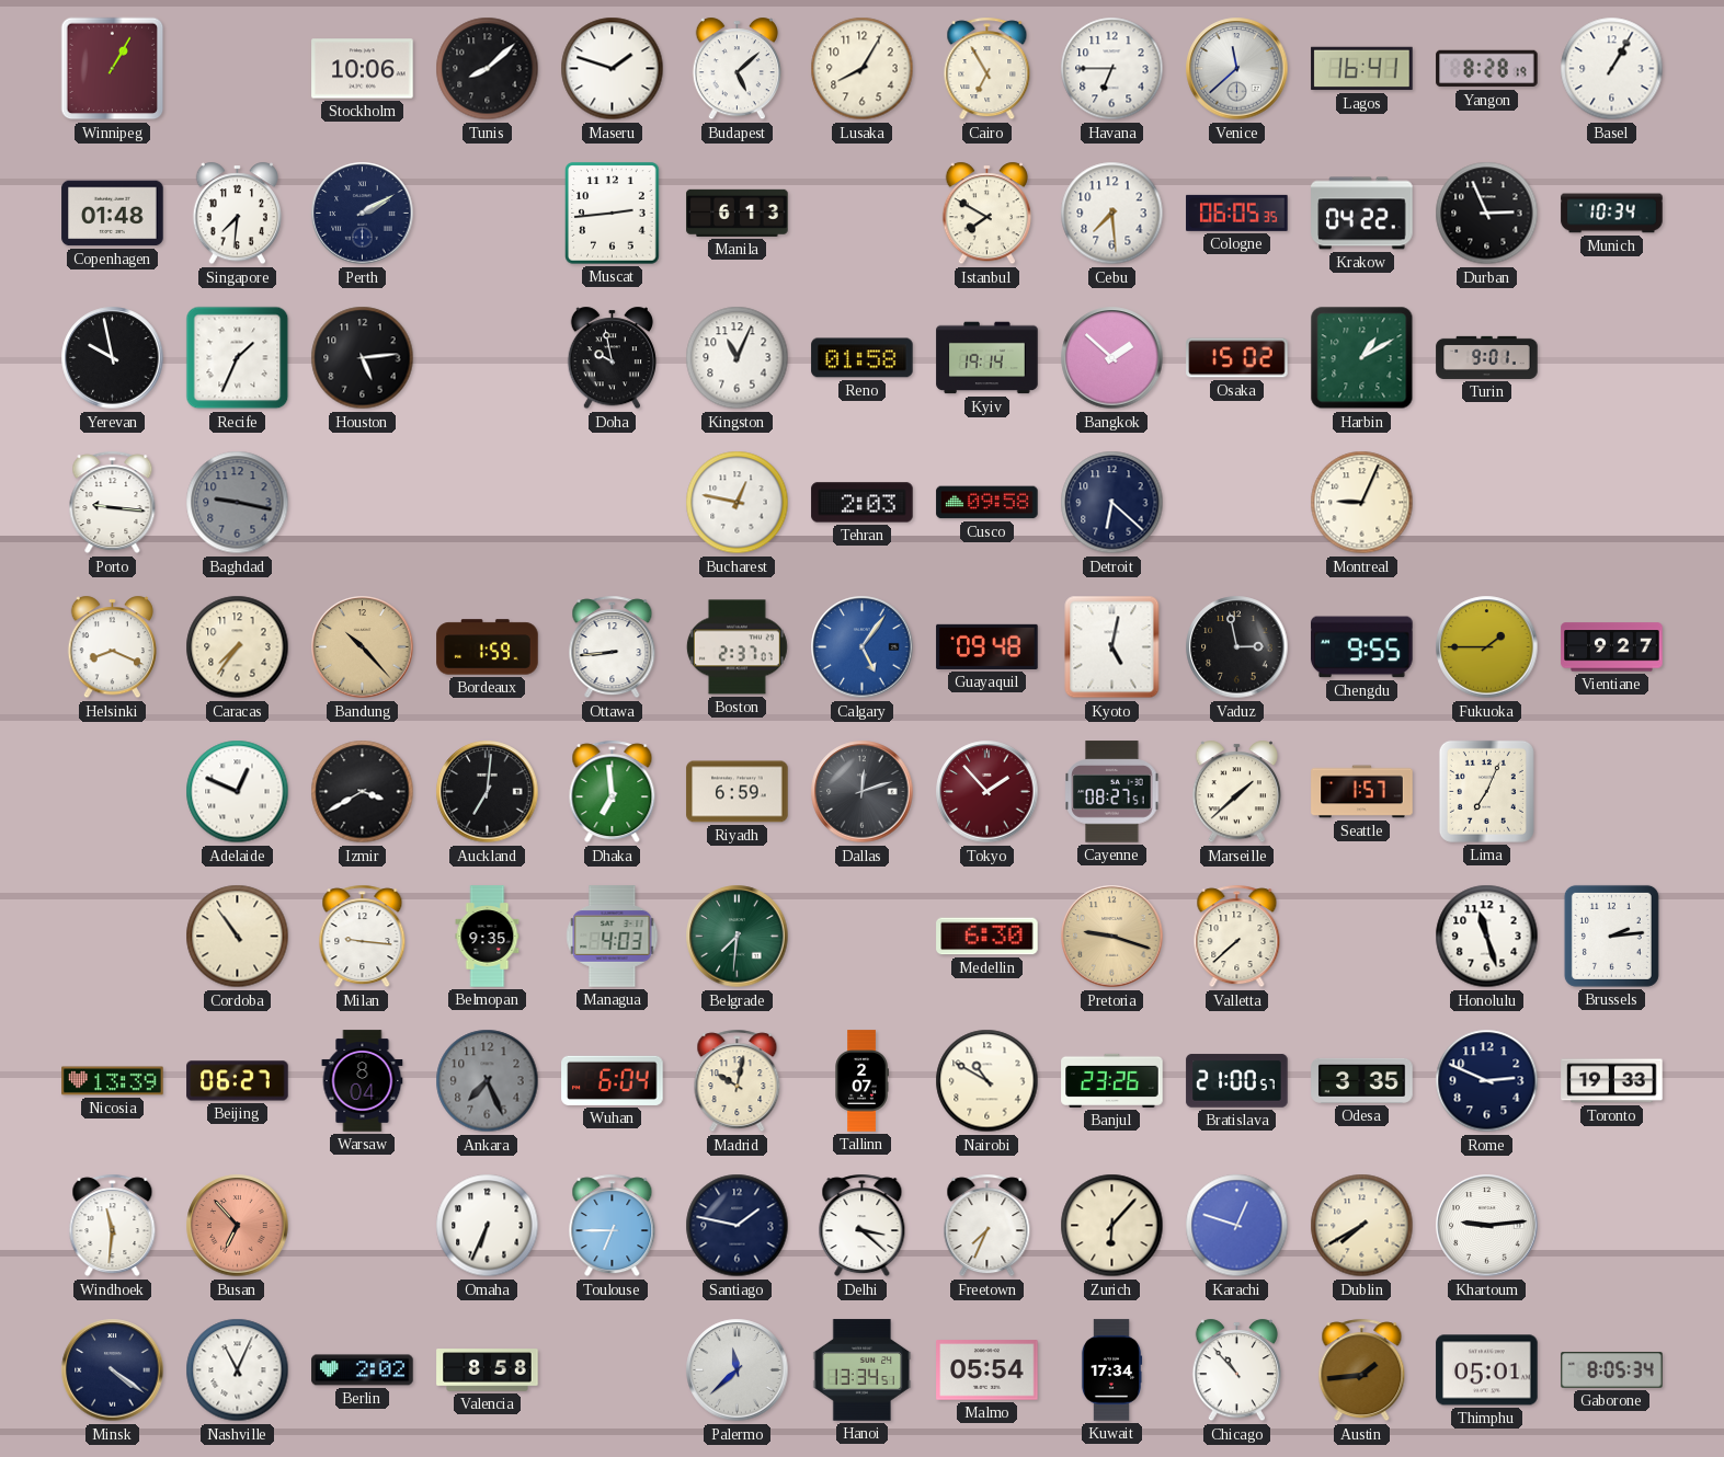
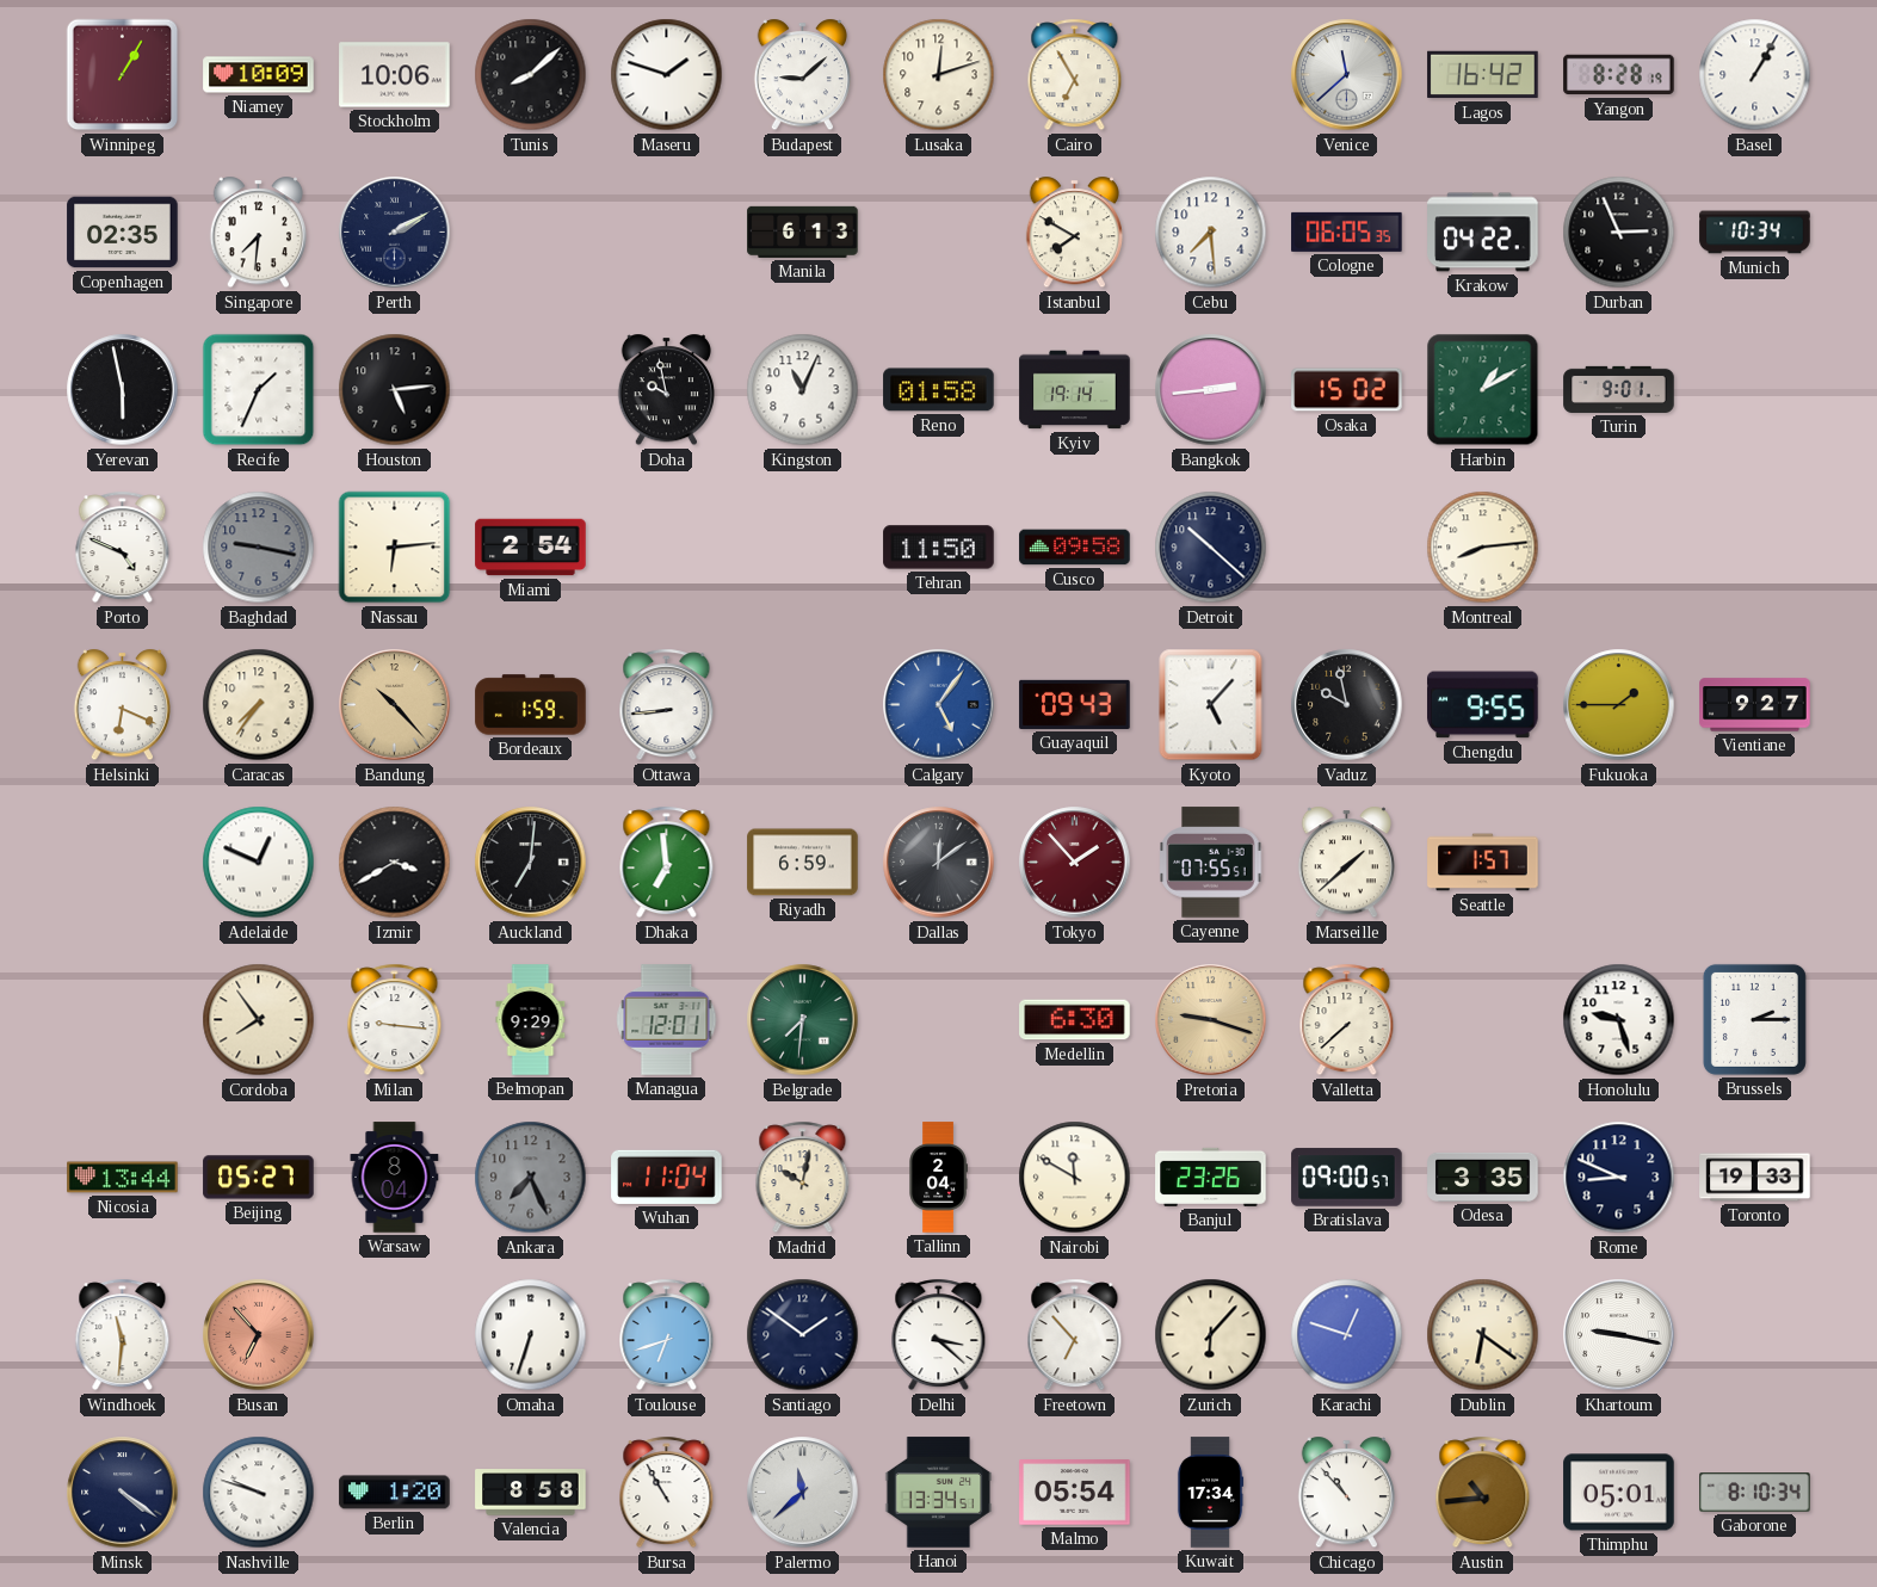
Niamey: none -> 10:09
Budapest: 5:08 -> 9:08
Lusaka: 8:05 -> 12:12
Havana: 6:45 -> none
Lagos: 16:41 -> 16:42
Copenhagen: 01:48 -> 02:35
Muscat: 2:44 -> none
Yerevan: 9:58 -> 5:58
Bangkok: 1:52 -> 2:44
Porto: 9:16 -> 4:49
Nassau: none -> 6:14
Miami: none -> 2:54
Bucharest: 12:47 -> none
Tehran: 2:03 -> 11:50
Detroit: 6:22 -> 10:22
Montreal: 9:04 -> 8:14
Helsinki: 8:19 -> 6:19
Boston: 2:37 -> none
Guayaquil: 09:48 -> 09:43
Kyoto: 5:02 -> 5:07
Vaduz: 2:58 -> 9:58
Dallas: 12:12 -> 12:09
Cayenne: 08:27 -> 07:55
Lima: 7:04 -> none
Cordoba: 10:54 -> 7:54
Belmopan: 9:35 -> 9:29
Managua: 4:03 -> 12:01
Honolulu: 11:27 -> 9:27
Brussels: 2:14 -> 2:15
Nicosia: 13:39 -> 13:44
Beijing: 06:27 -> 05:27
Wuhan: 6:04 -> 11:04
Tallinn: 2:07 -> 2:04
Nairobi: 10:50 -> 11:50
Bratislava: 21:00 -> 09:00
Rome: 2:49 -> 8:49
Omaha: 6:34 -> 6:33
Toulouse: 6:45 -> 6:42
Santiago: 1:47 -> 1:51
Freetown: 7:34 -> 6:53
Dublin: 7:40 -> 6:21
Khartoum: 9:14 -> 9:17
Nashville: 11:04 -> 9:48
Berlin: 2:02 -> 1:20
Bursa: none -> 10:55
Austin: 1:44 -> 10:44
Gaborone: 8:05 -> 8:10
